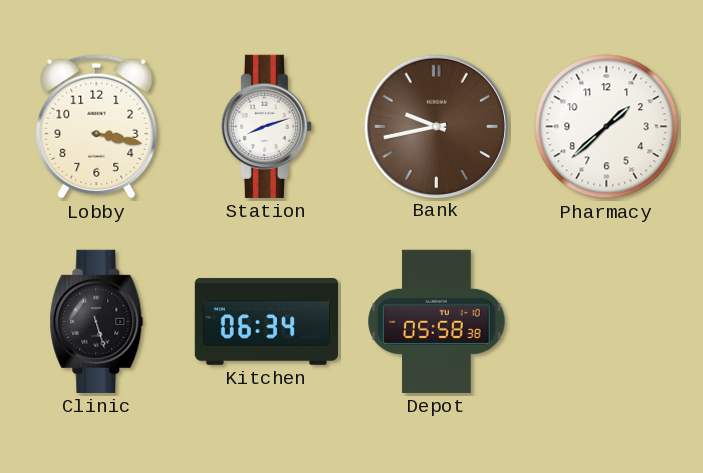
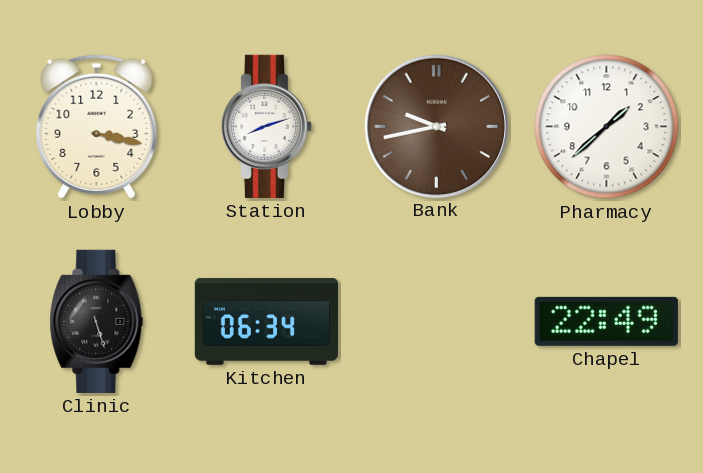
Depot: 05:58 -> none
Chapel: none -> 22:49
